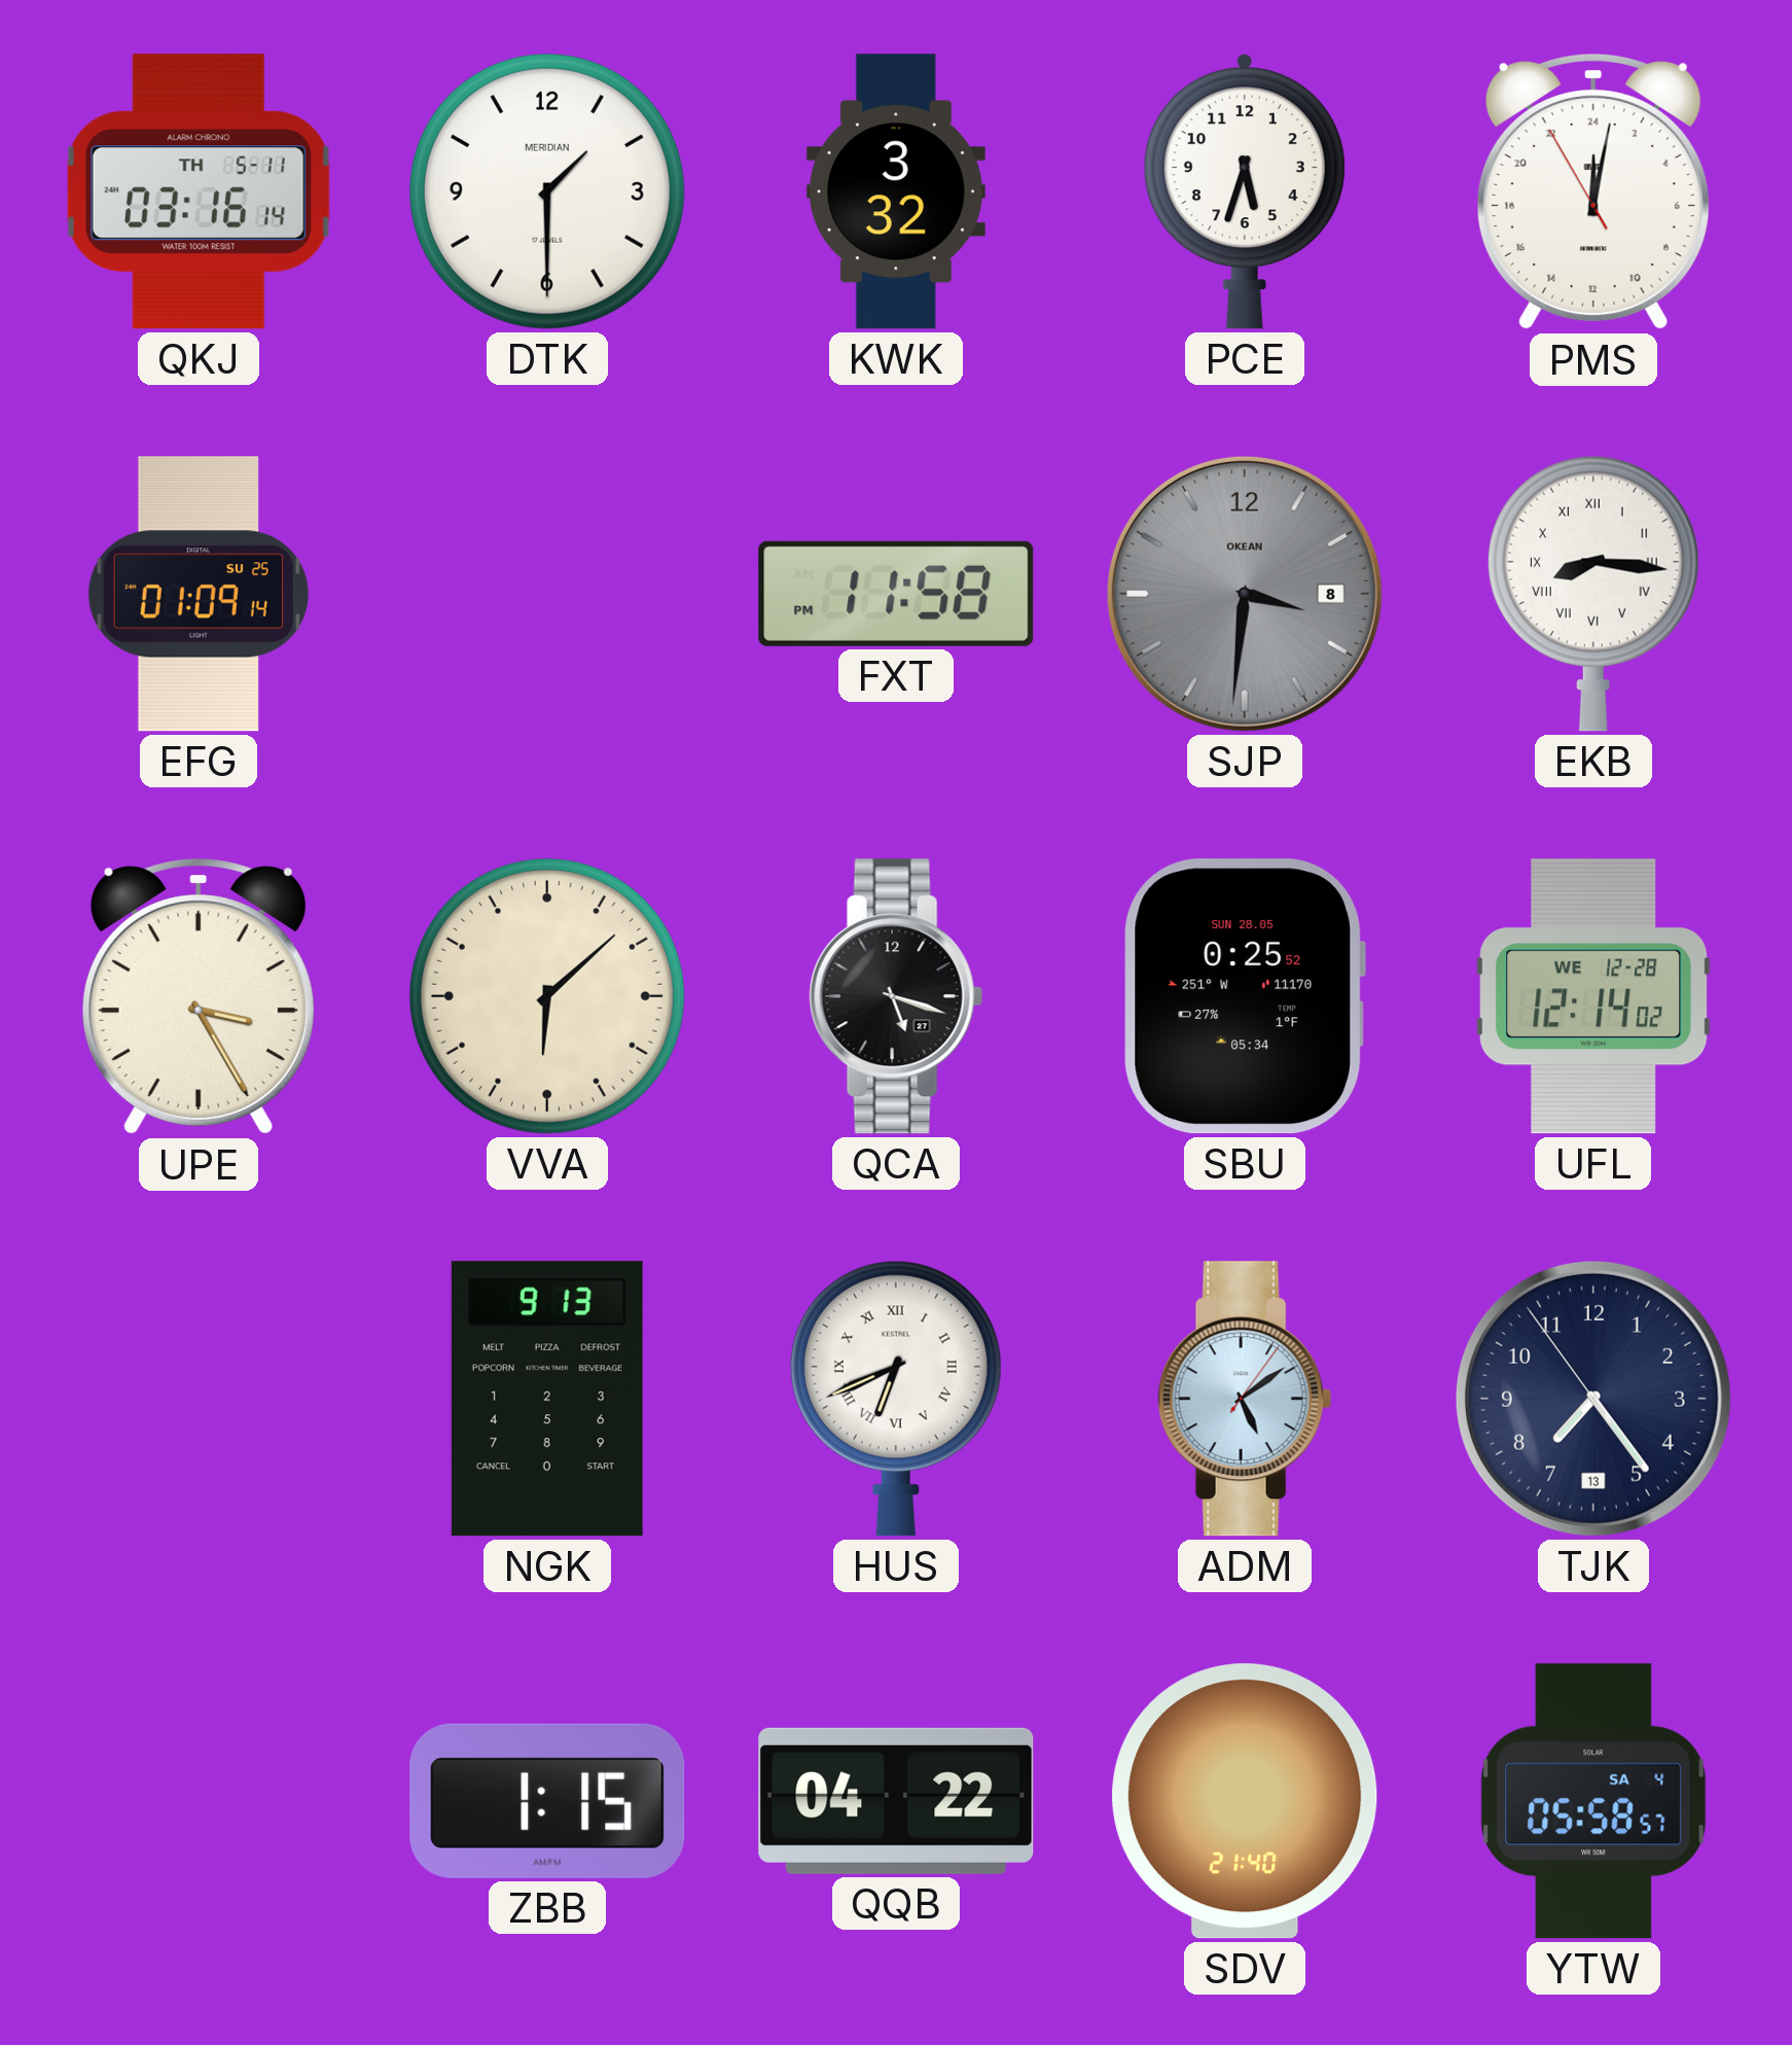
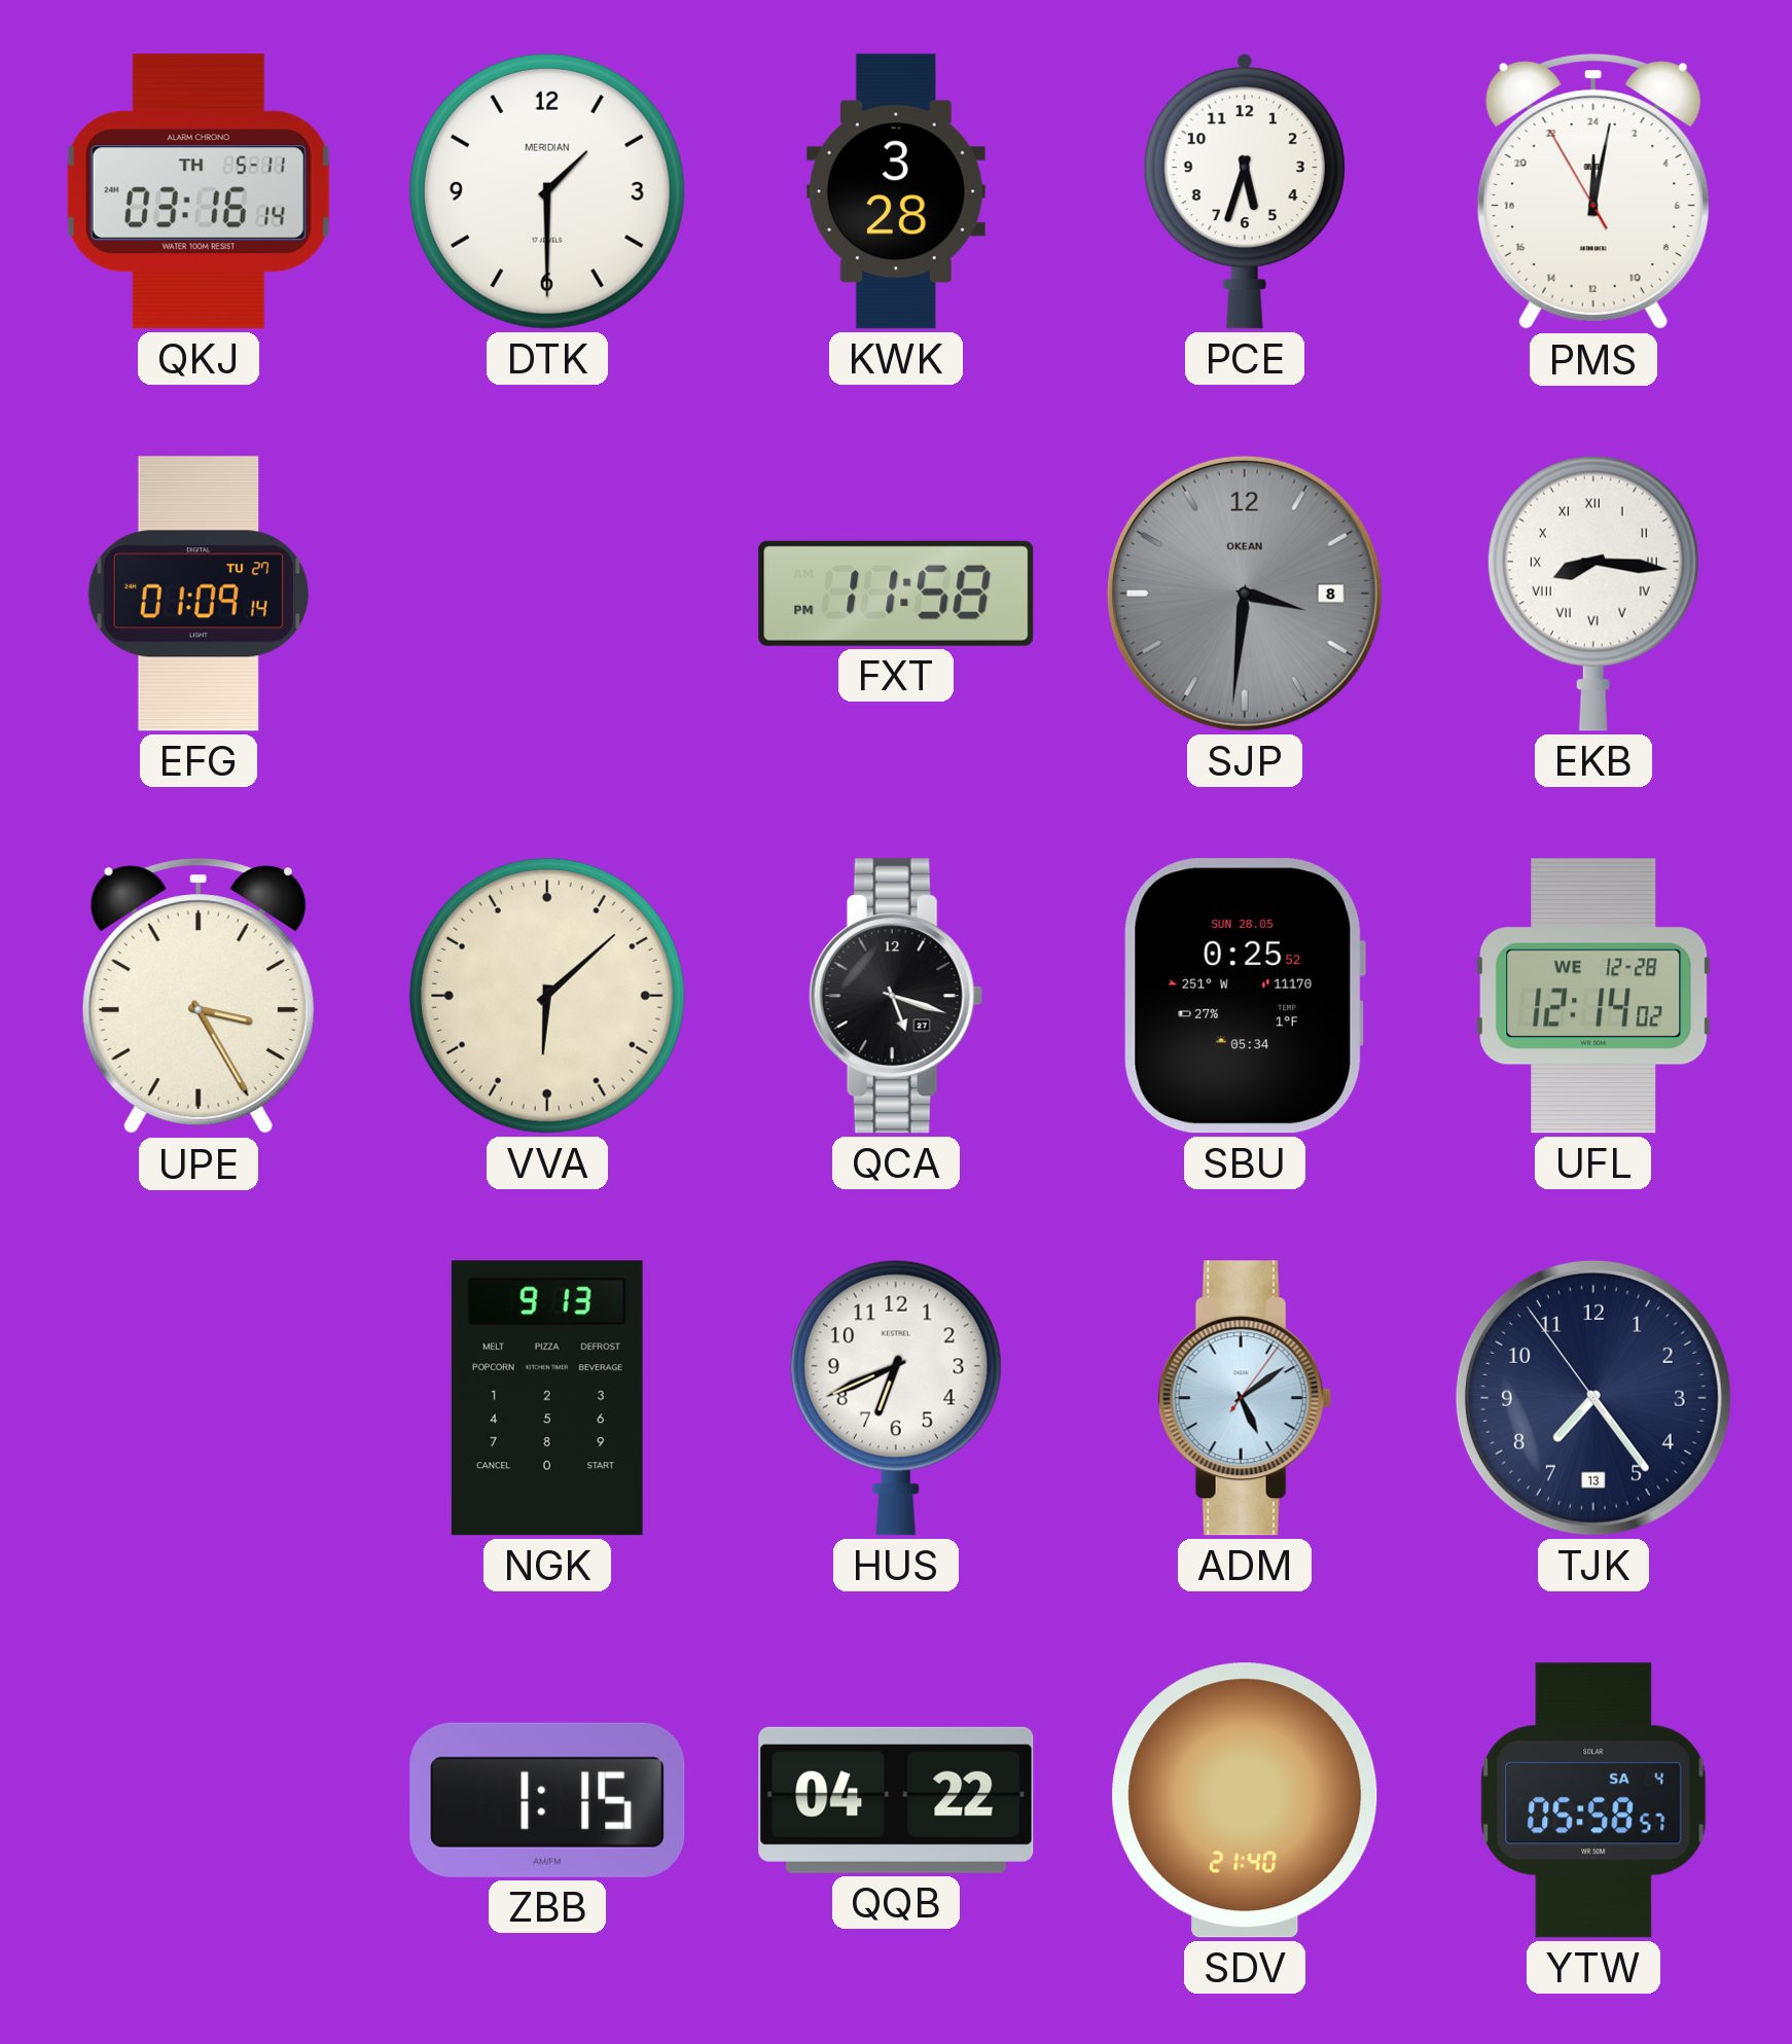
KWK: 3:32 -> 3:28
EFG date: SU 25 -> TU 27
HUS numerals: Roman -> Arabic
